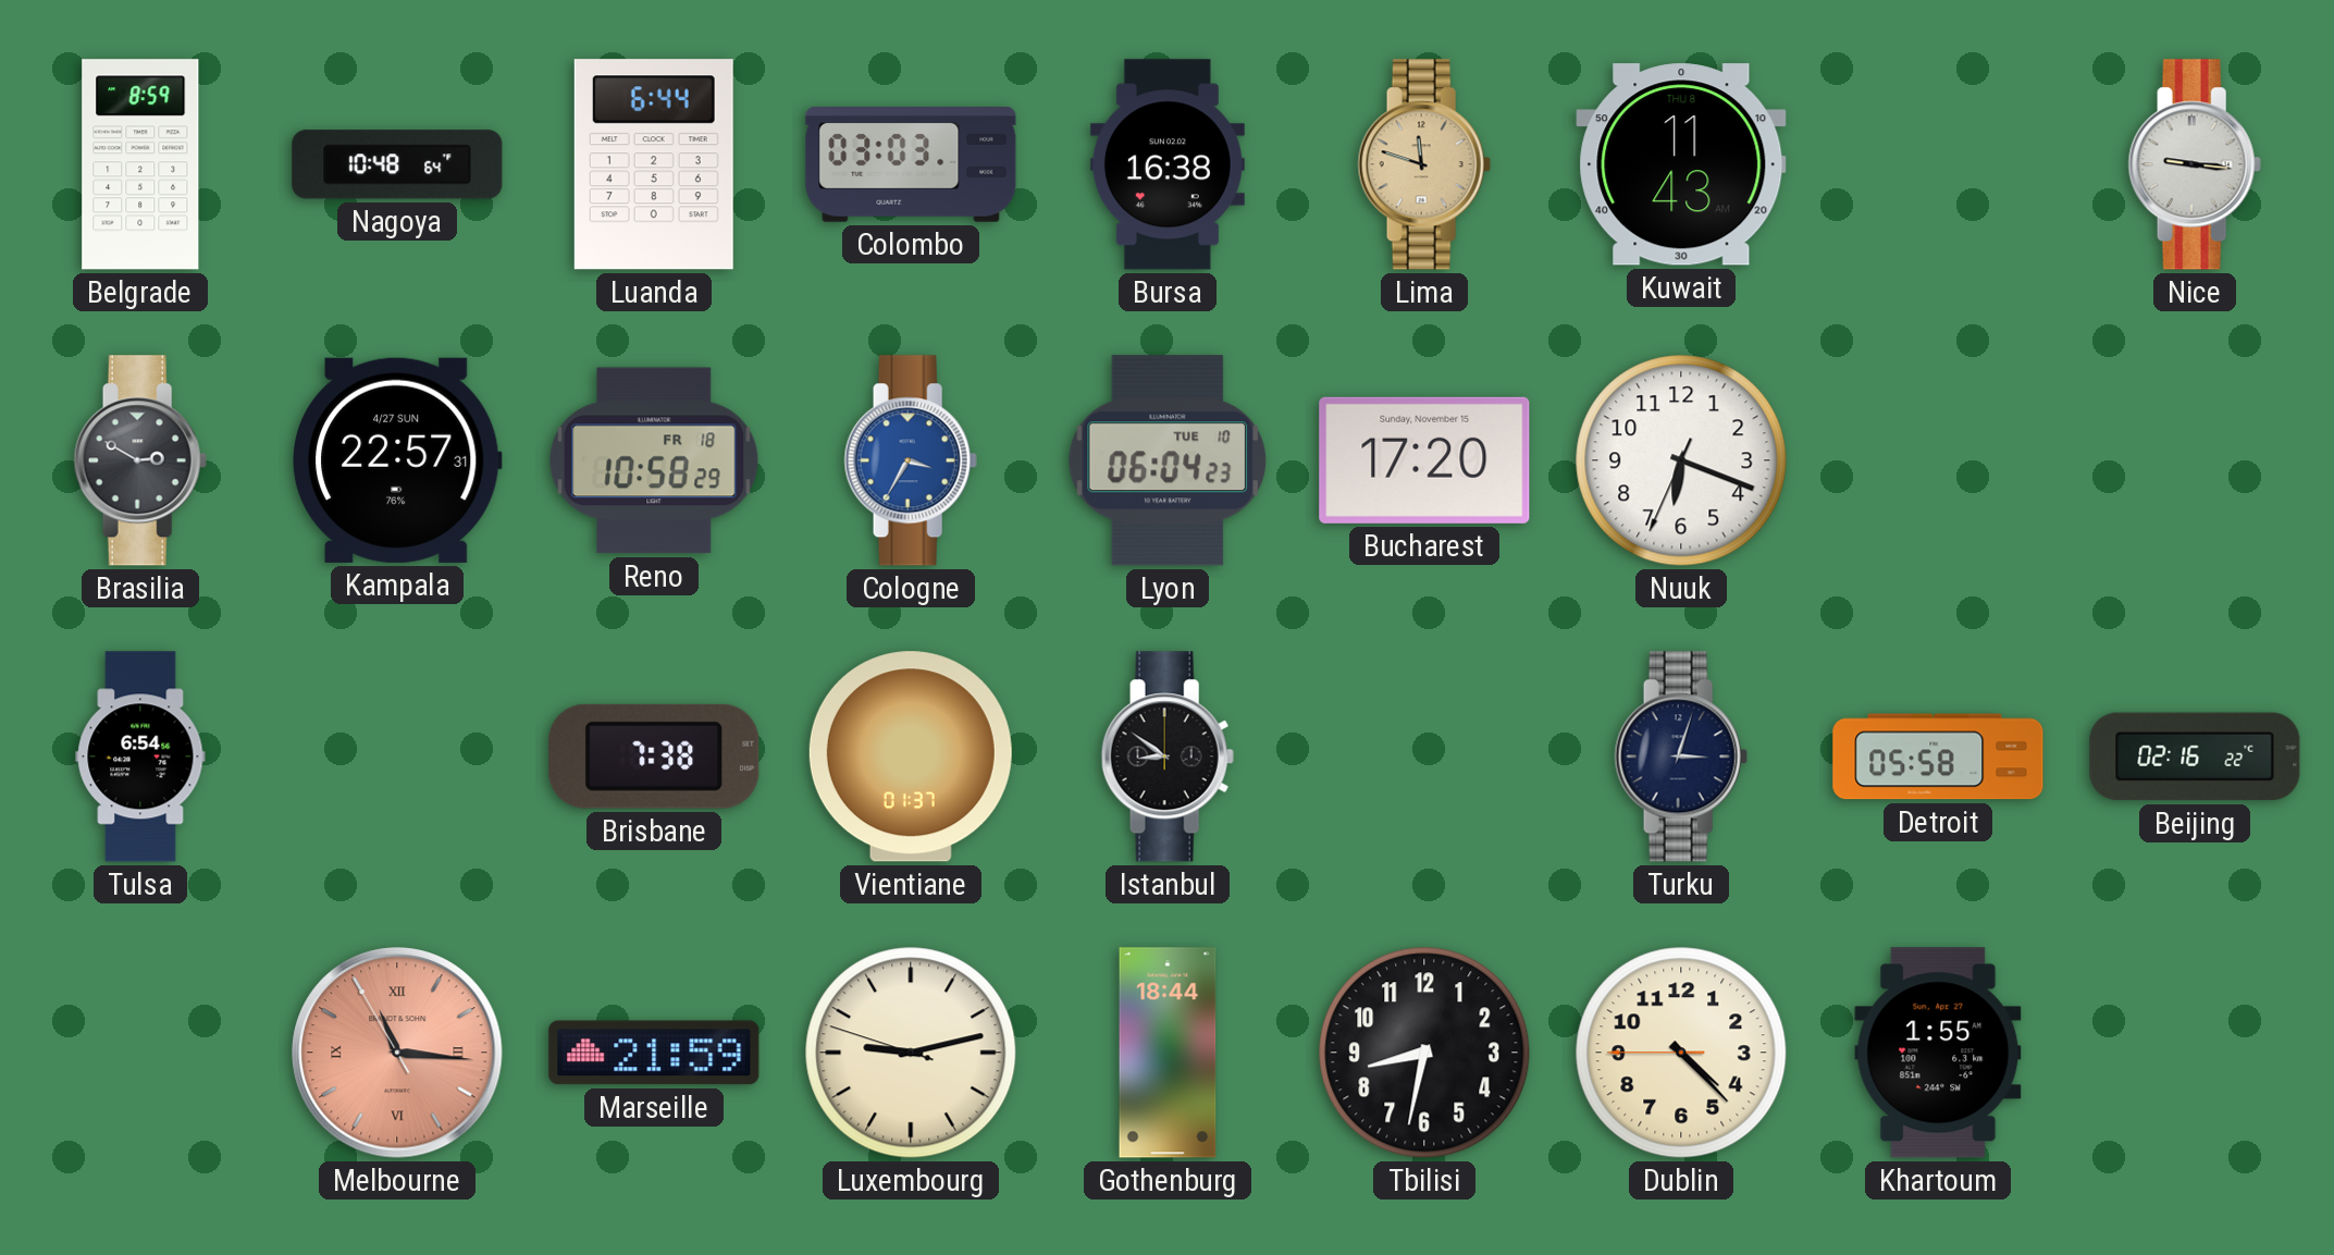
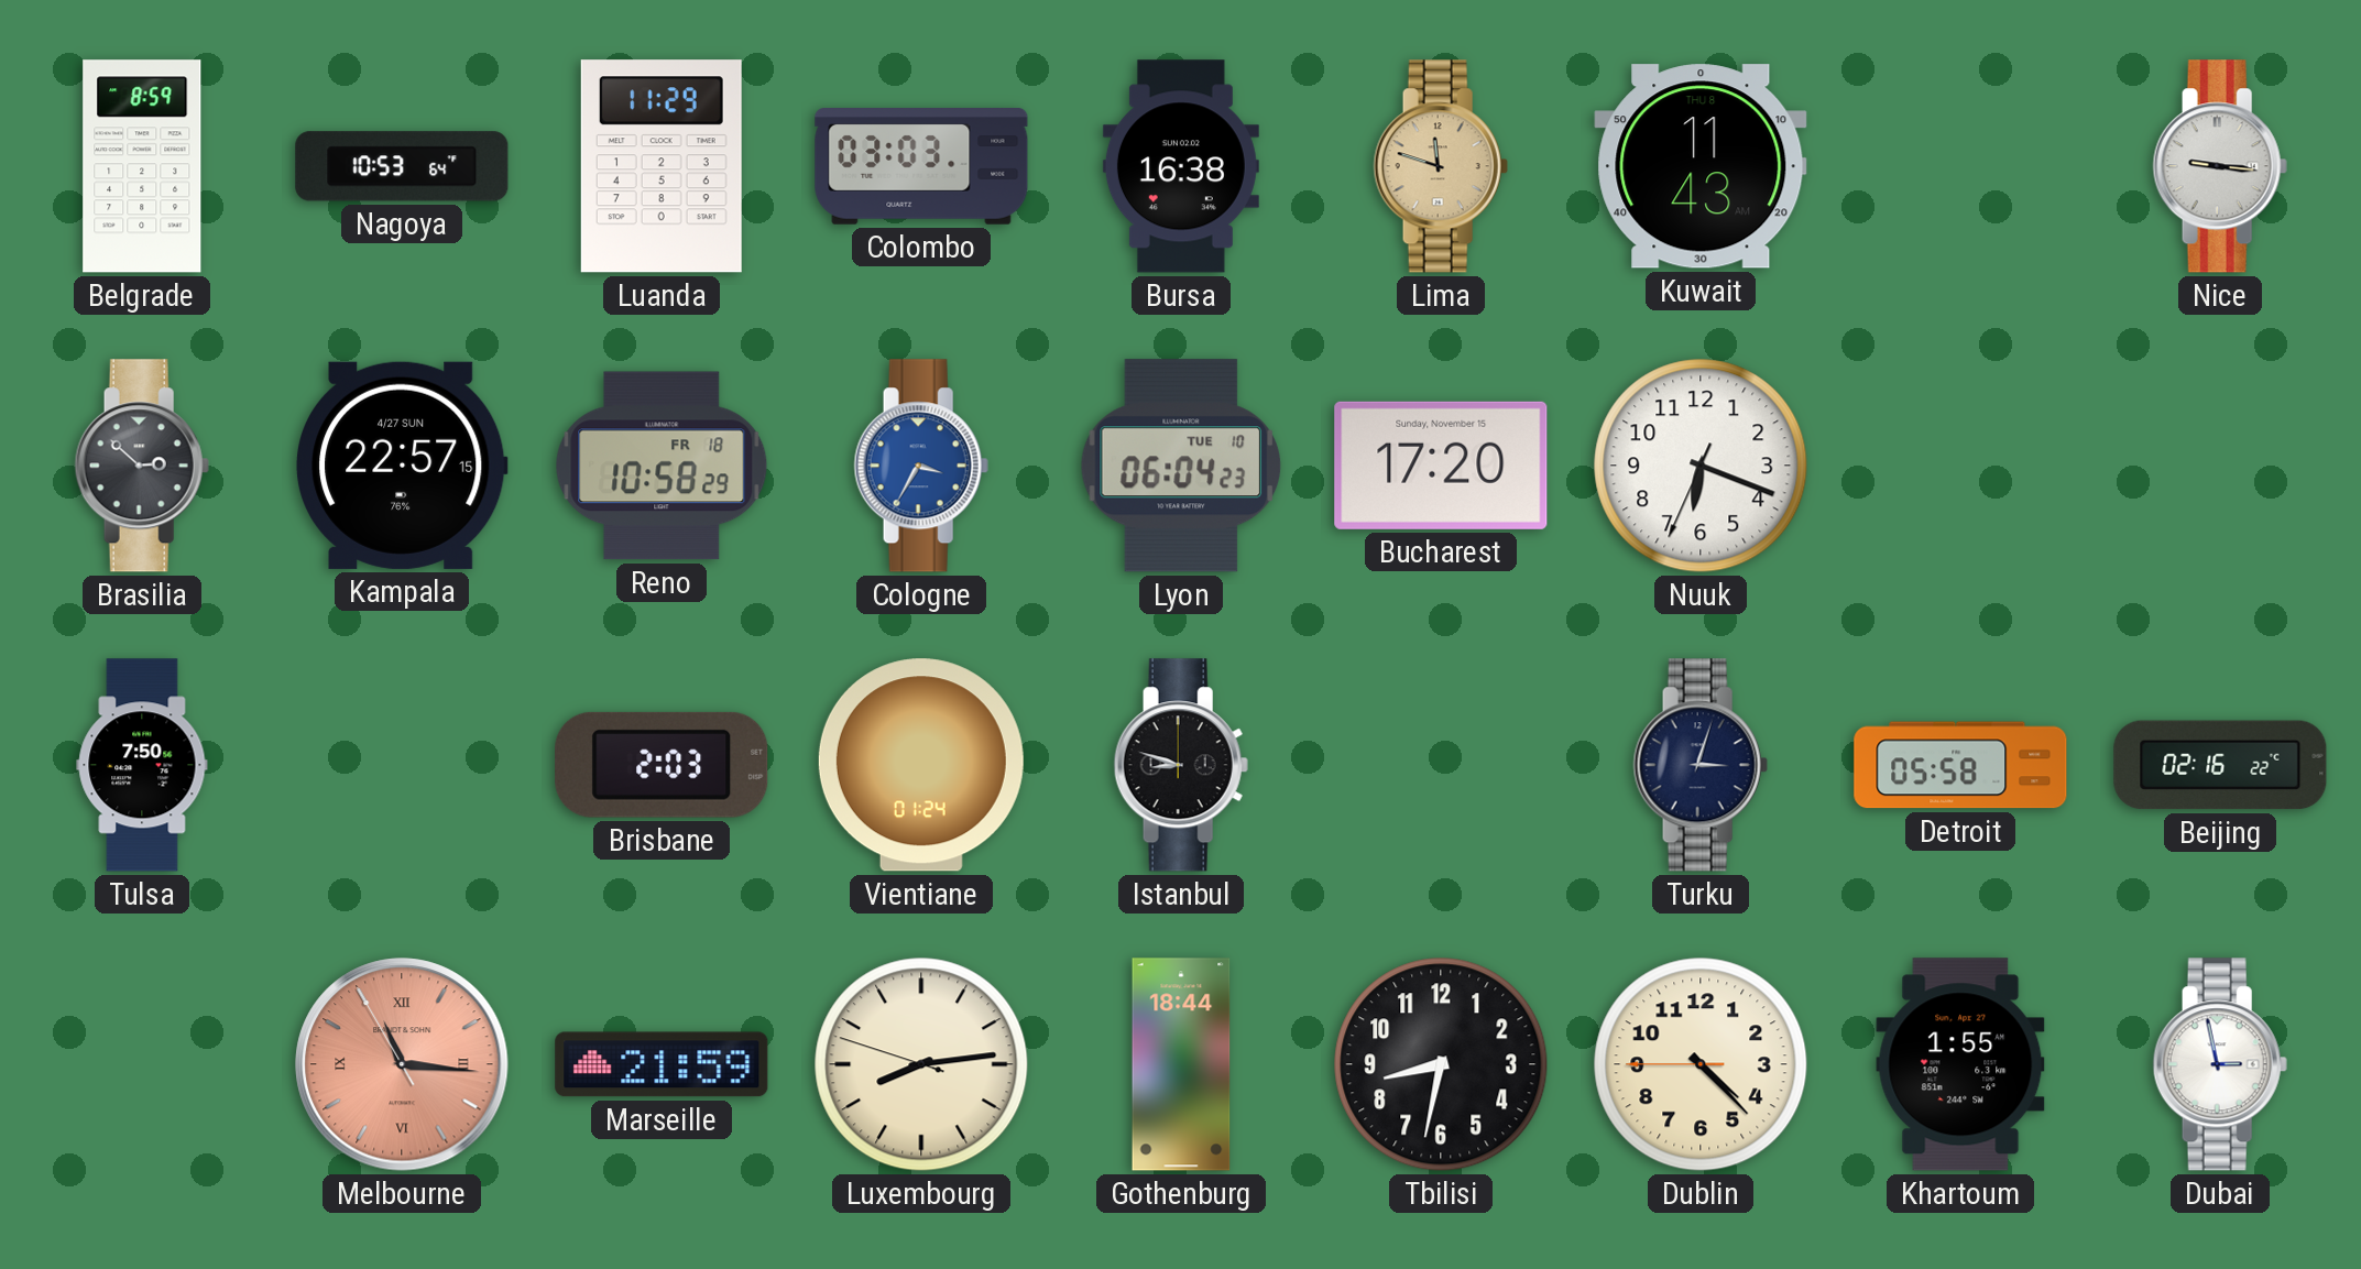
Nagoya: 10:48 -> 10:53
Luanda: 6:44 -> 11:29
Brasilia: 2:50 -> 2:52
Kampala: 22:57:31 -> 22:57:15
Tulsa: 6:54 -> 7:50
Brisbane: 7:38 -> 2:03
Vientiane: 01:37 -> 01:24
Istanbul: 8:51 -> 8:48
Luxembourg: 9:12 -> 8:13
Dubai: none -> 2:58
